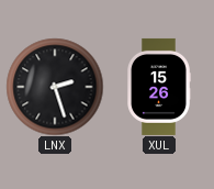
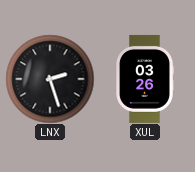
XUL: 15:26 -> 03:26
